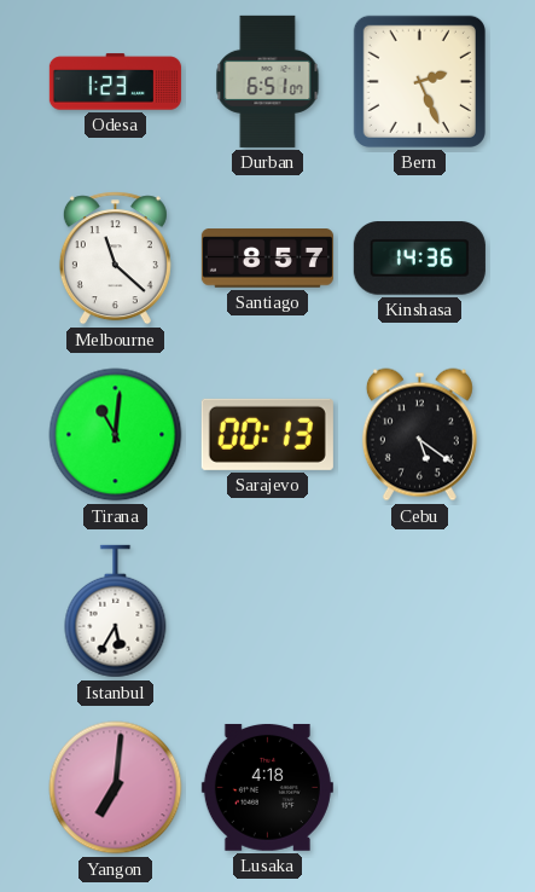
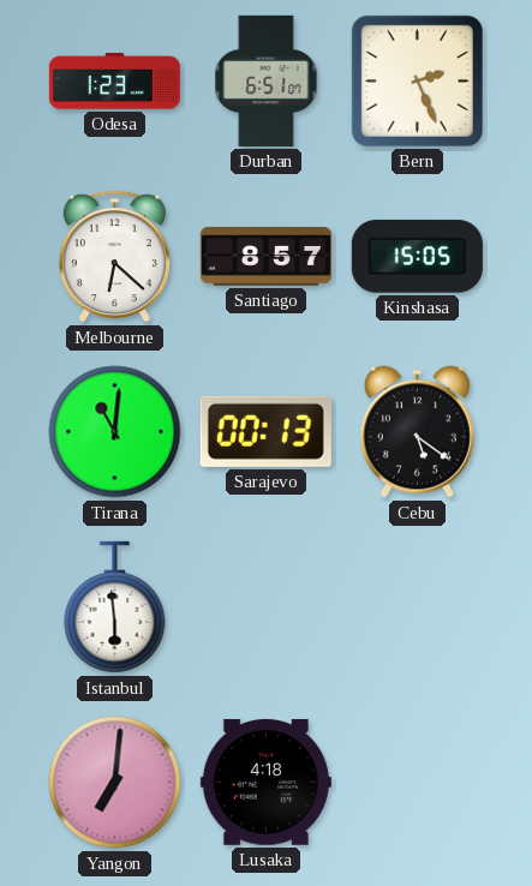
Melbourne: 11:22 -> 6:22
Kinshasa: 14:36 -> 15:05
Istanbul: 5:35 -> 5:59
